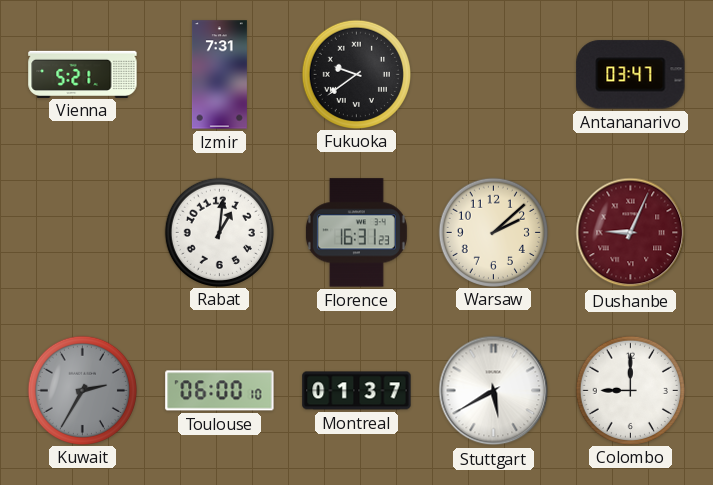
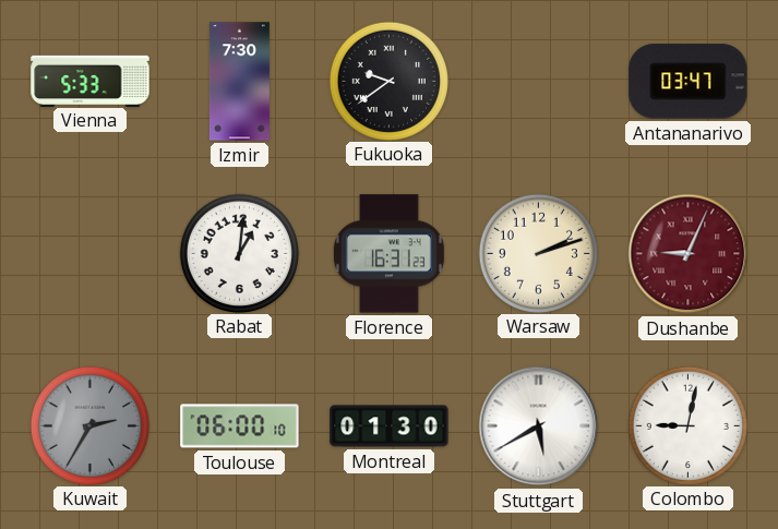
Vienna: 5:21 -> 5:33
Izmir: 7:31 -> 7:30
Warsaw: 2:08 -> 2:12
Montreal: 01:37 -> 01:30
Colombo: 9:00 -> 9:02
